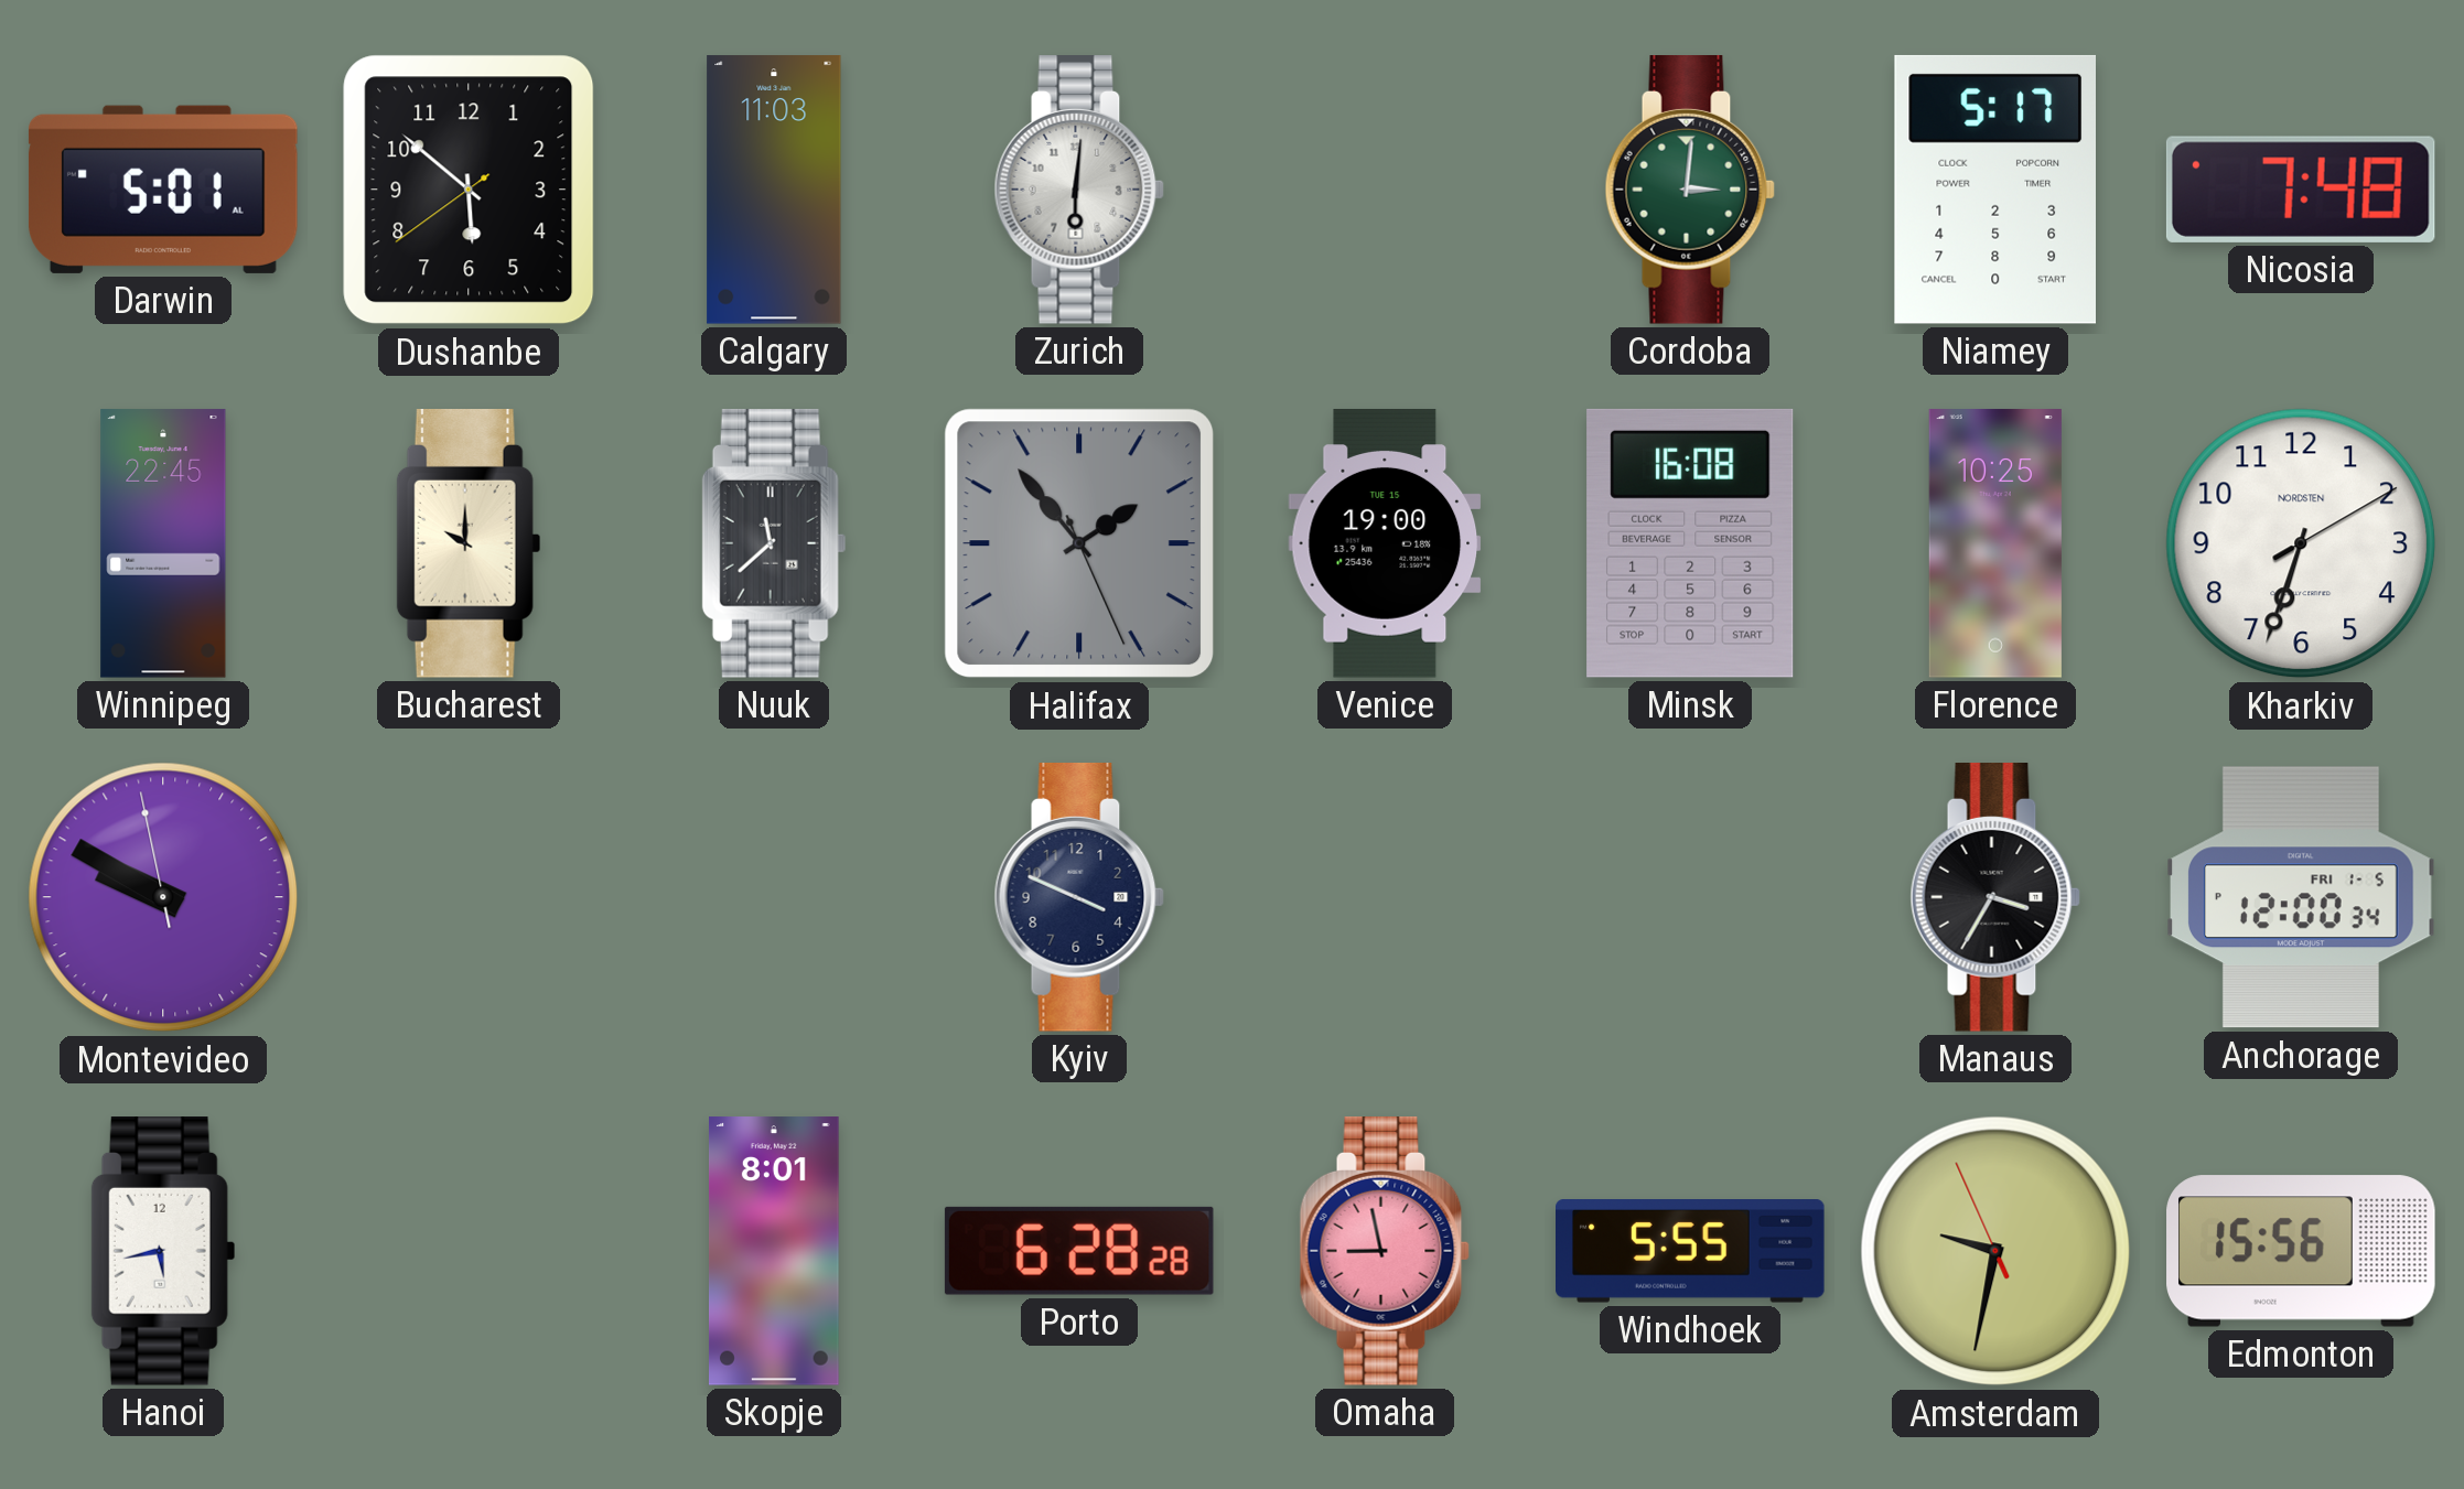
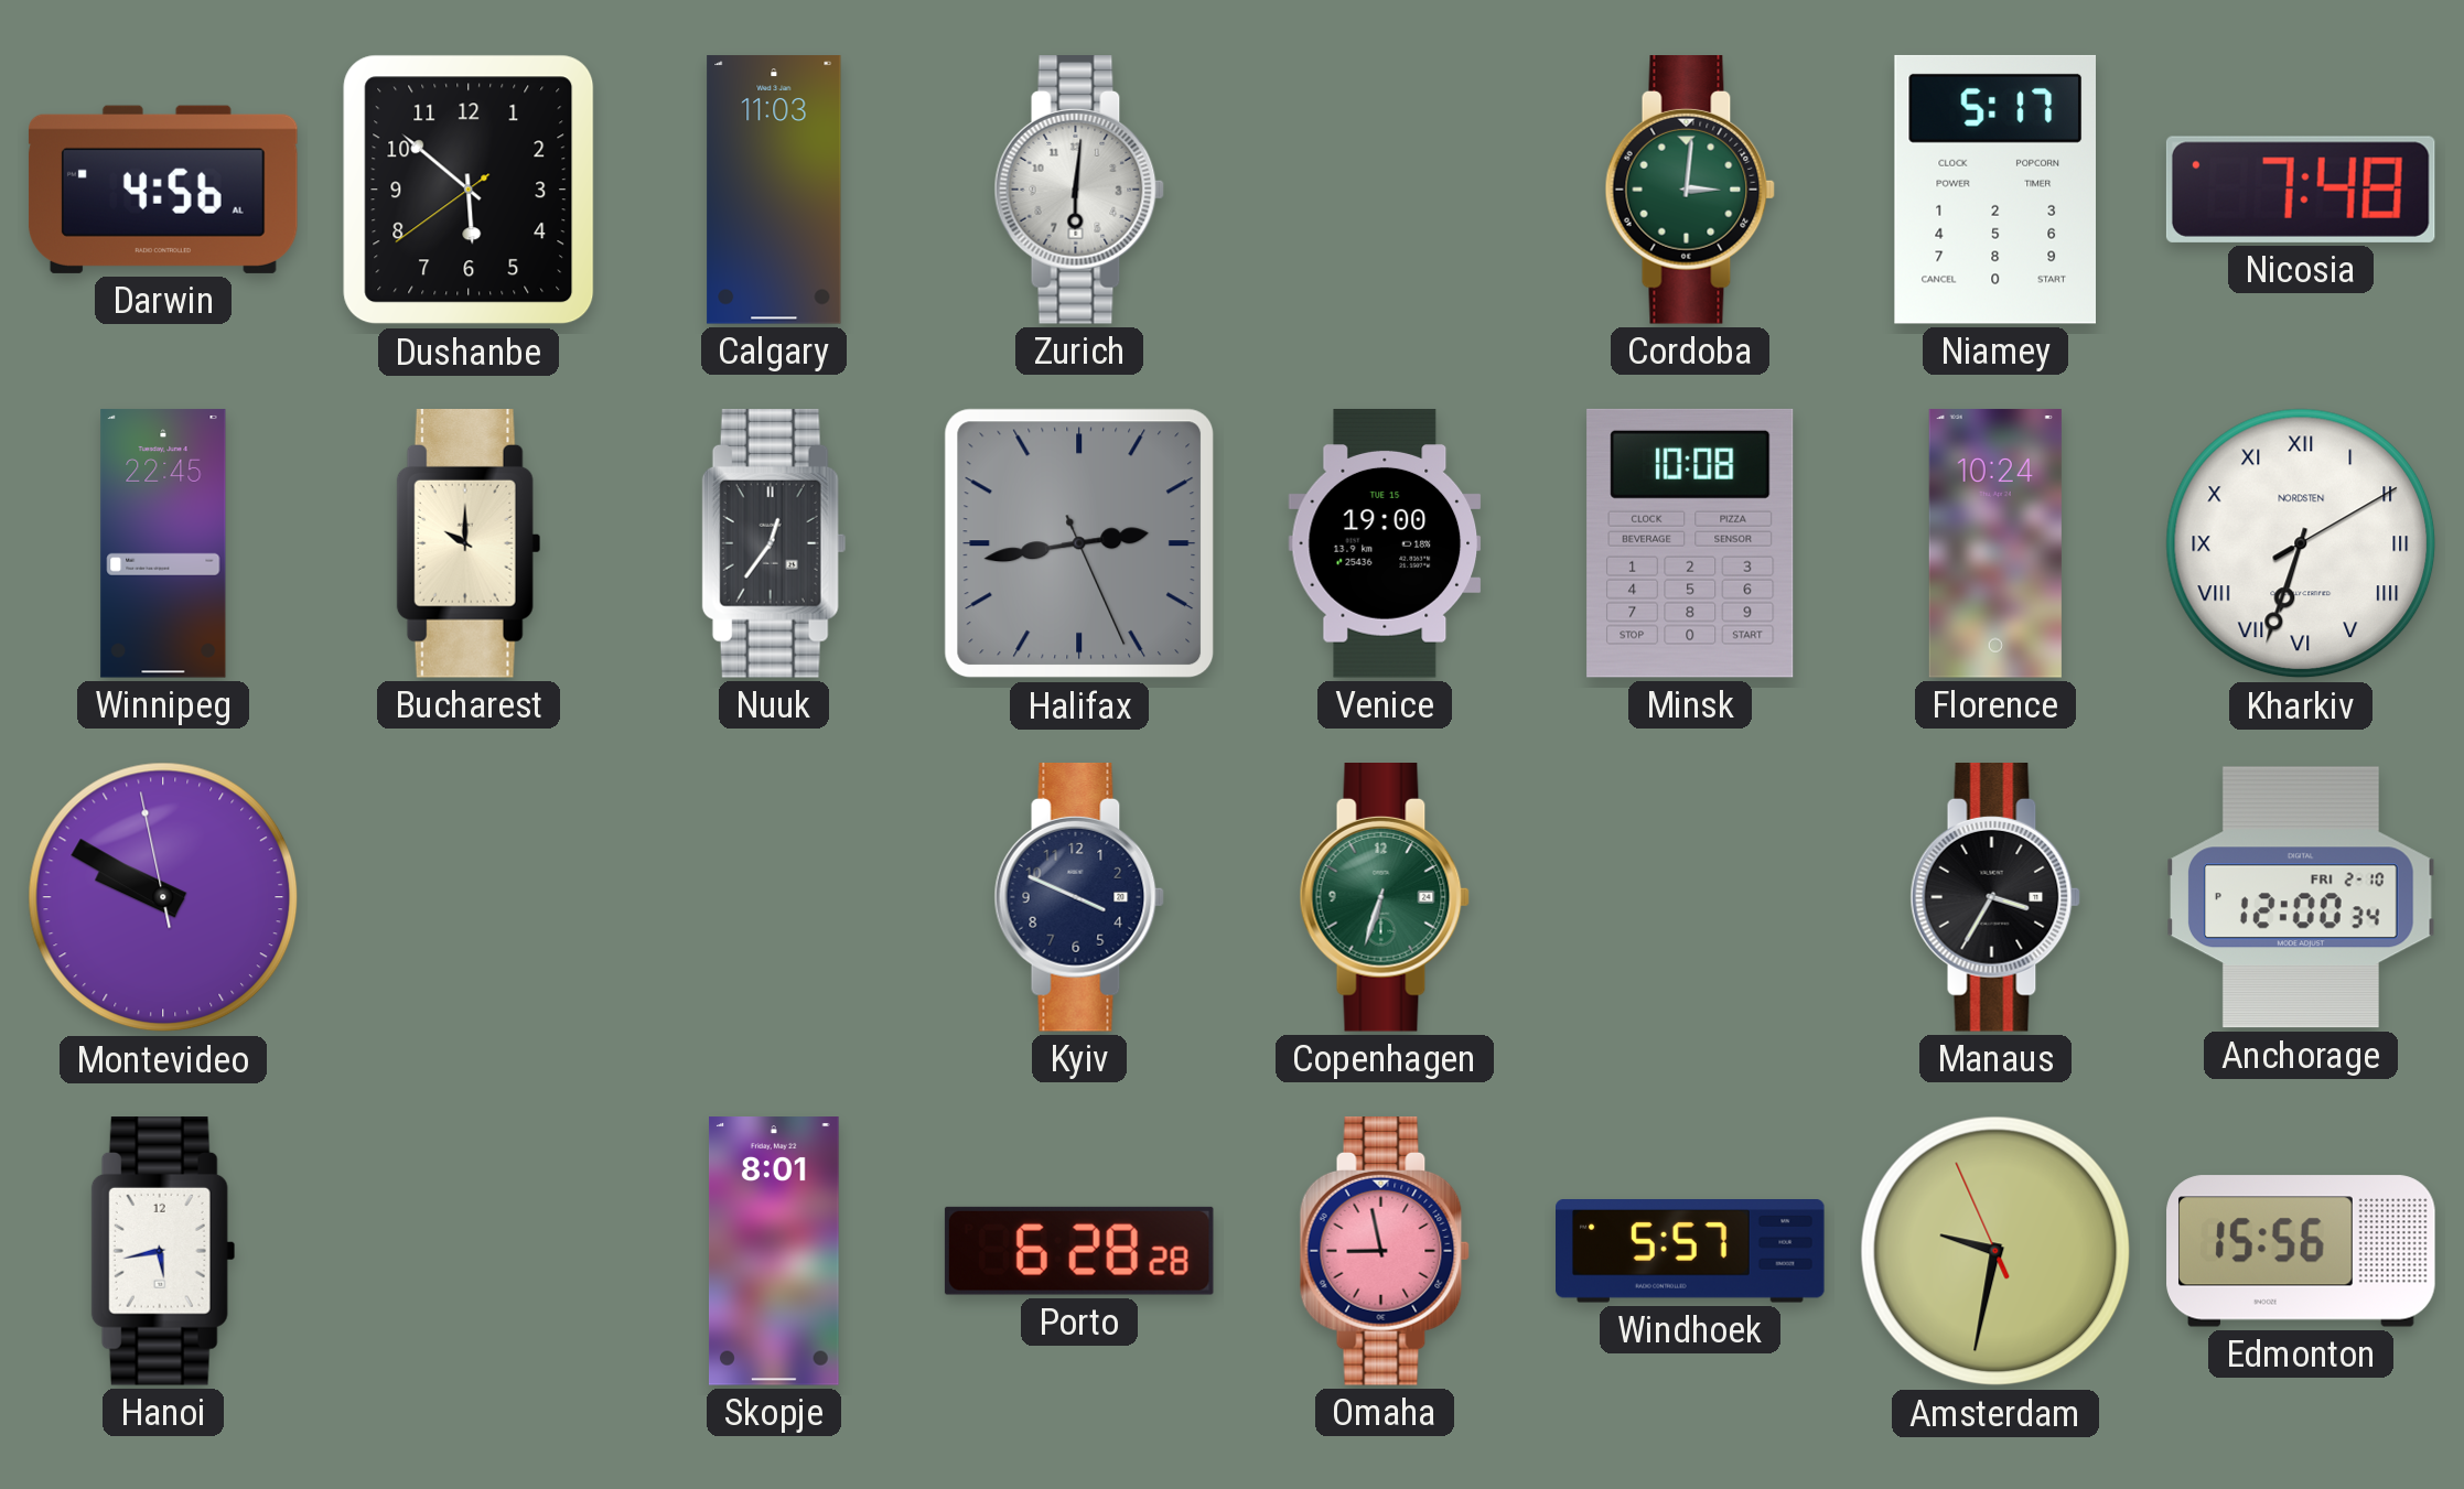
Darwin: 5:01 -> 4:56
Nuuk: 11:38 -> 12:36
Halifax: 1:53 -> 2:43
Minsk: 16:08 -> 10:08
Florence: 10:25 -> 10:24
Kharkiv numerals: Arabic -> Roman
Copenhagen: none -> 6:33
Anchorage date: FRI 1-5 -> FRI 2-10
Windhoek: 5:55 -> 5:57
